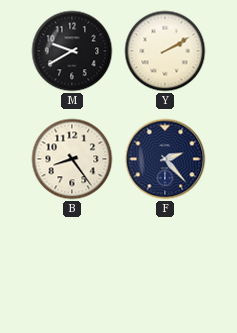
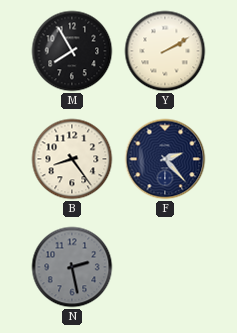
M: 9:40 -> 7:55
N: none -> 2:28
